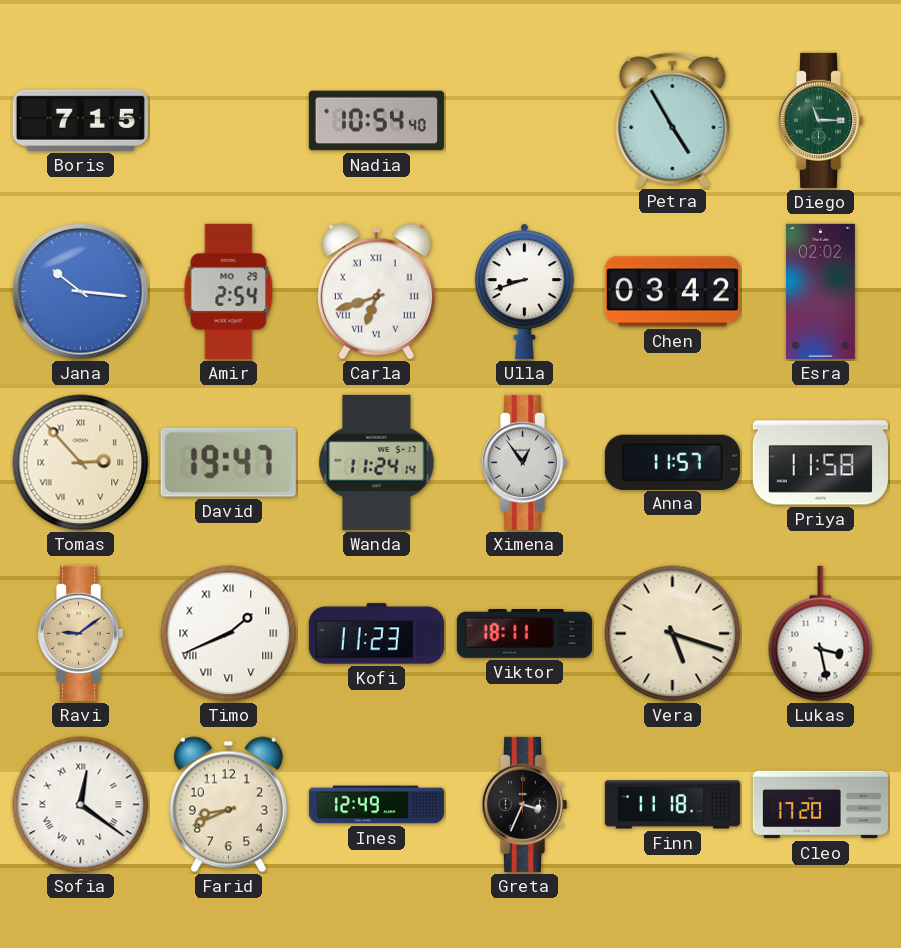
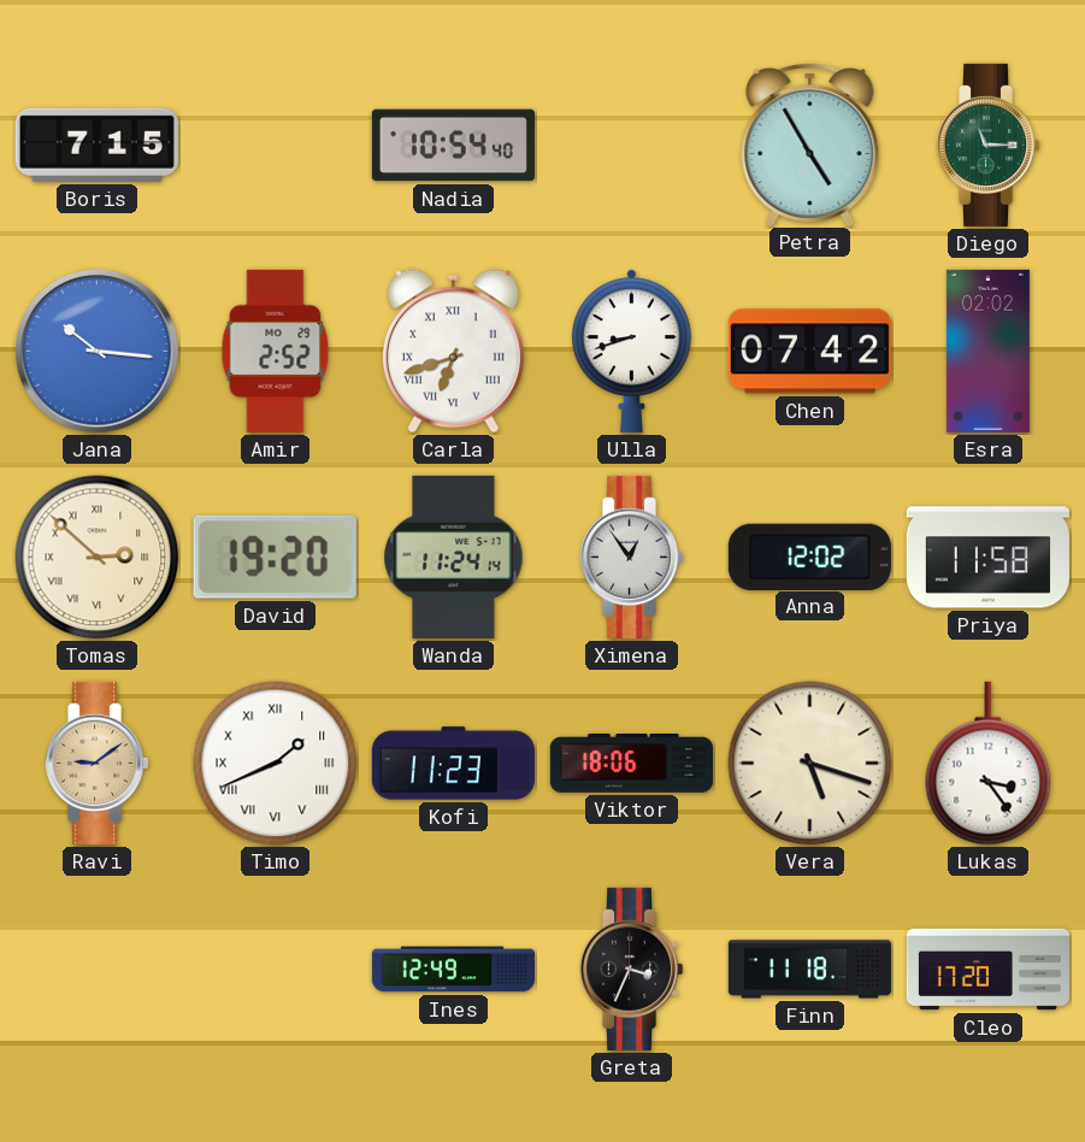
Amir: 2:54 -> 2:52
Chen: 03:42 -> 07:42
Tomas: 2:53 -> 2:52
David: 19:47 -> 19:20
Anna: 11:57 -> 12:02
Viktor: 18:11 -> 18:06
Lukas: 3:28 -> 3:24
Sofia: 12:21 -> none
Farid: 8:41 -> none
